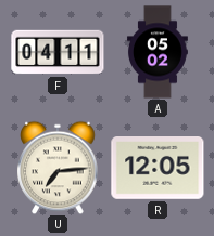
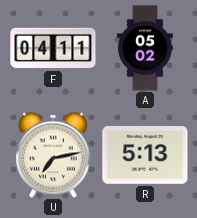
U: 7:14 -> 7:13
R: 12:05 -> 5:13
